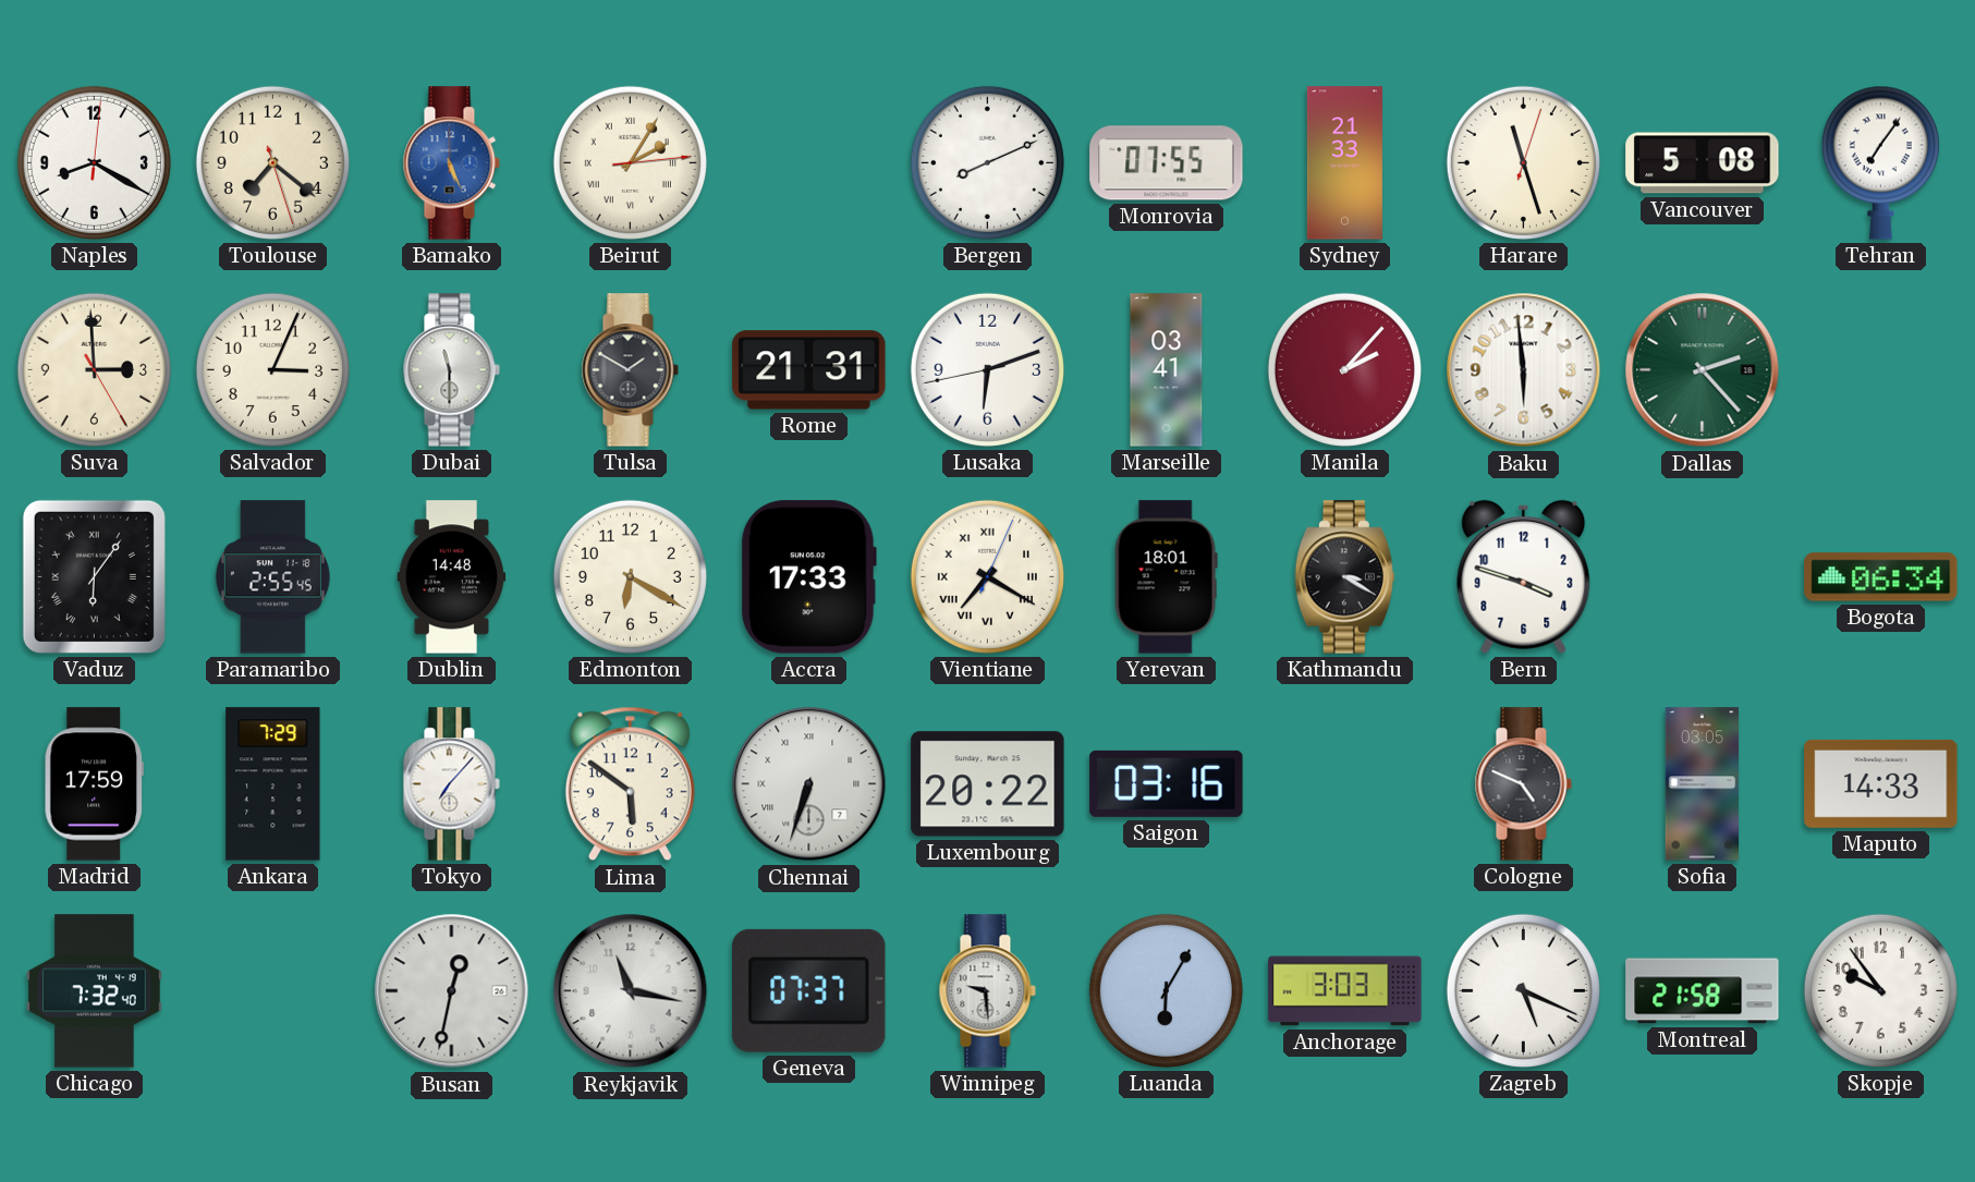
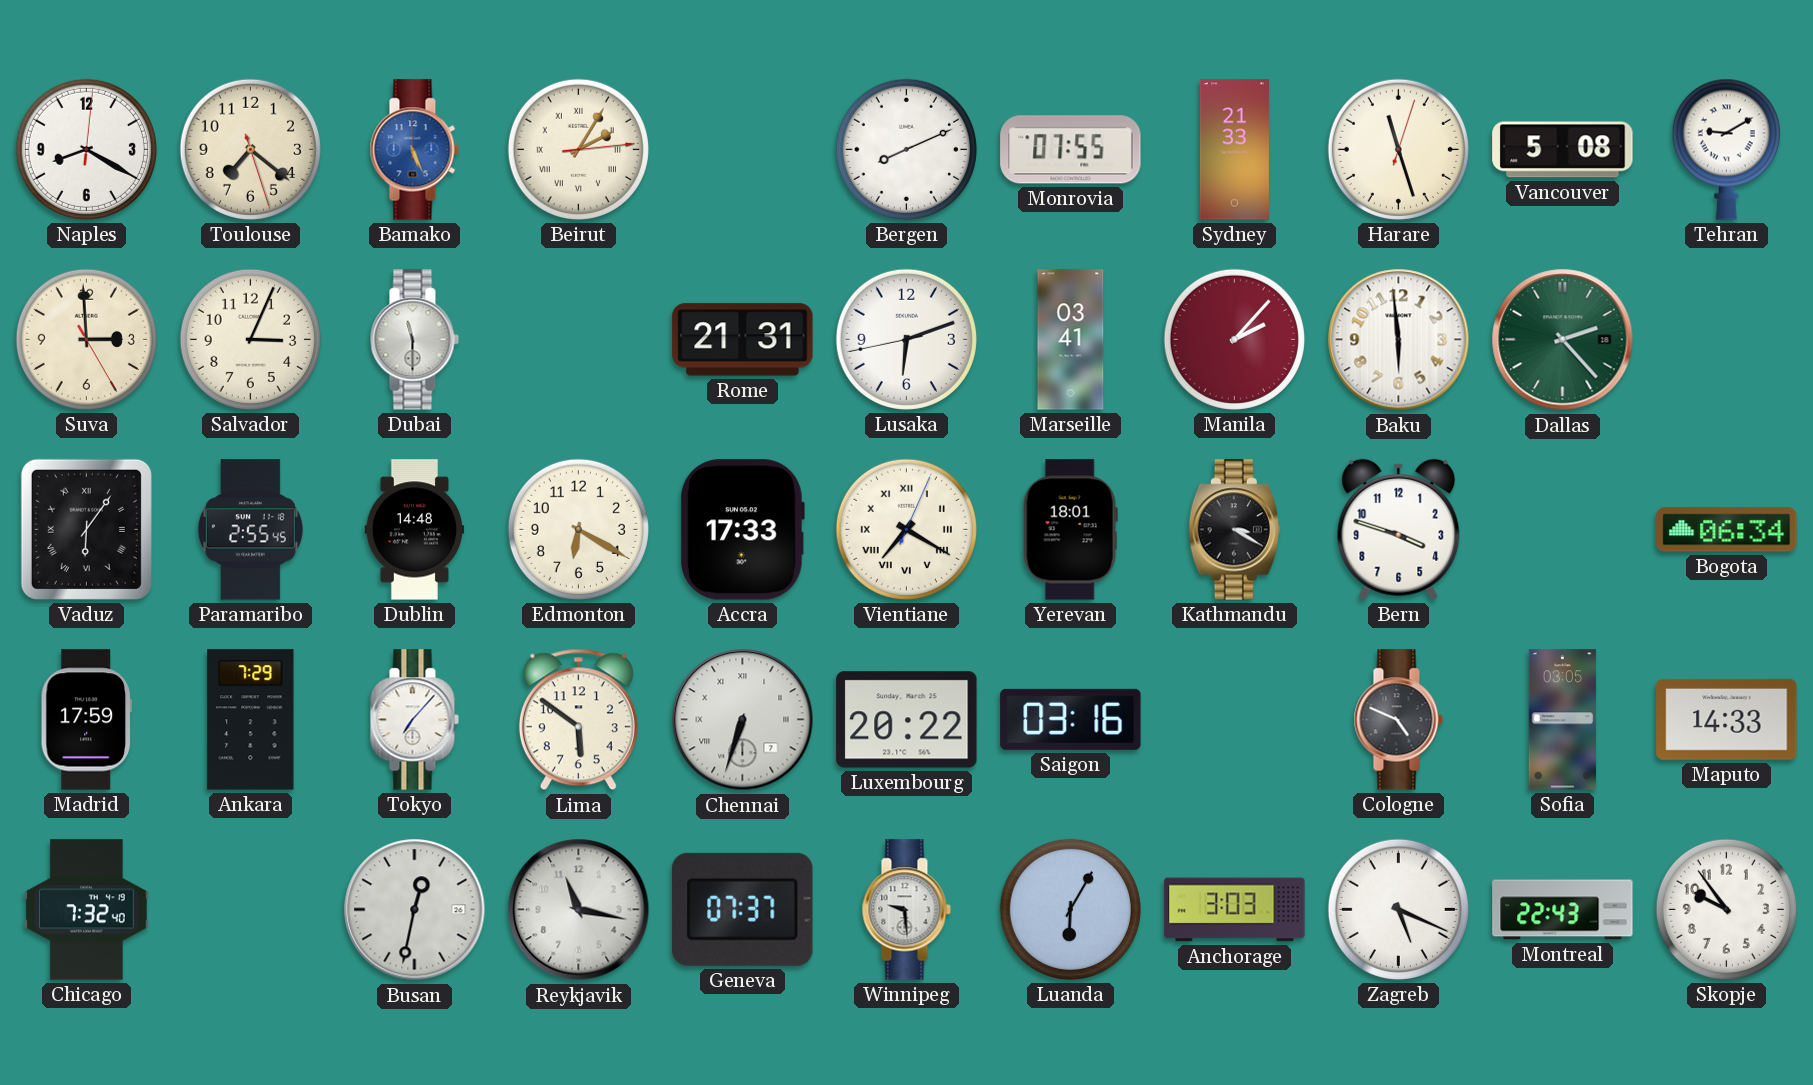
Tehran: 7:06 -> 9:10
Tulsa: 1:50 -> none
Montreal: 21:58 -> 22:43
